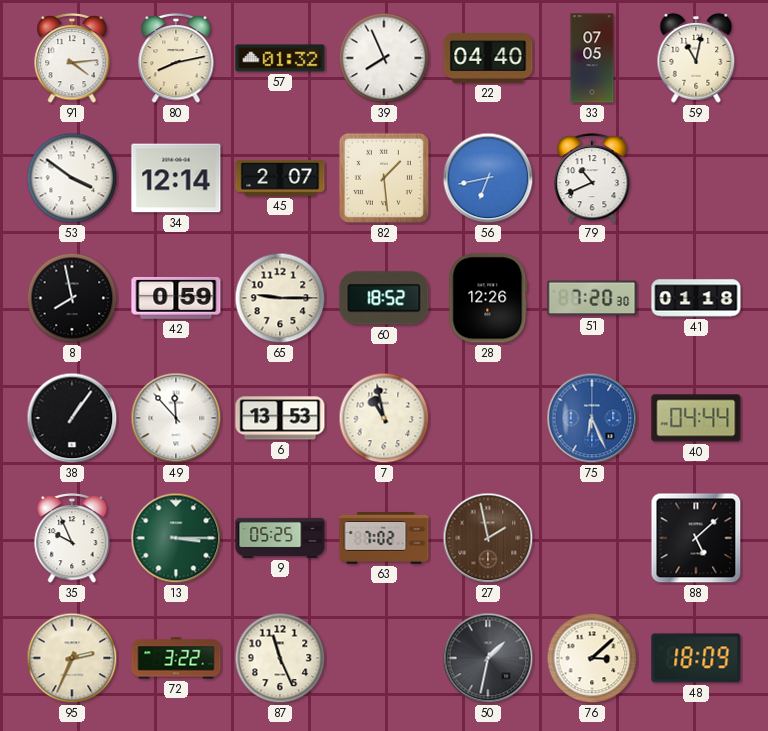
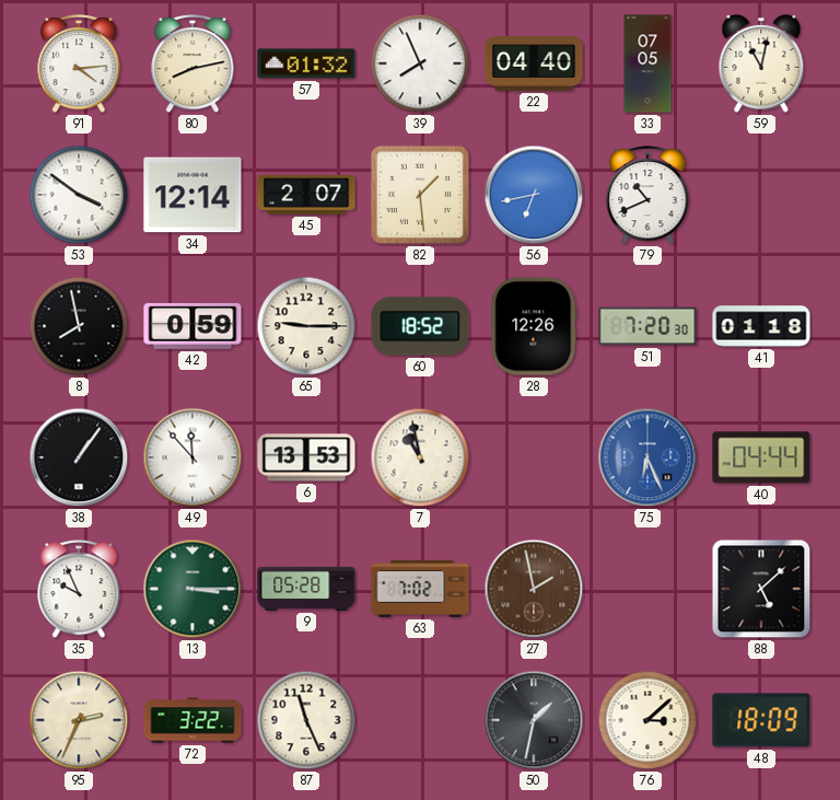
9: 05:25 -> 05:28
